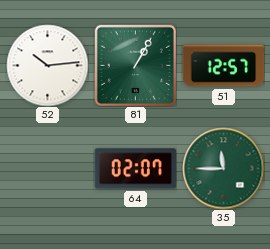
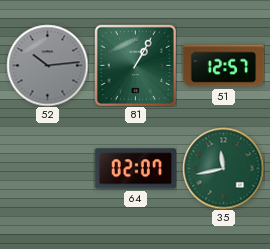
52 dial: white -> grey
35: 11:45 -> 11:43
